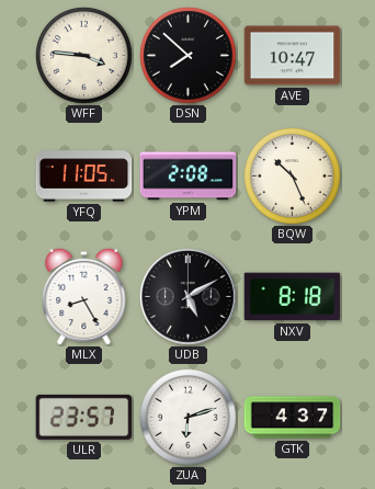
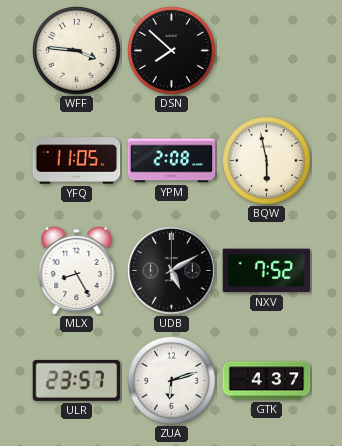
AVE: 10:47 -> none
BQW: 10:26 -> 5:58
NXV: 8:18 -> 7:52
